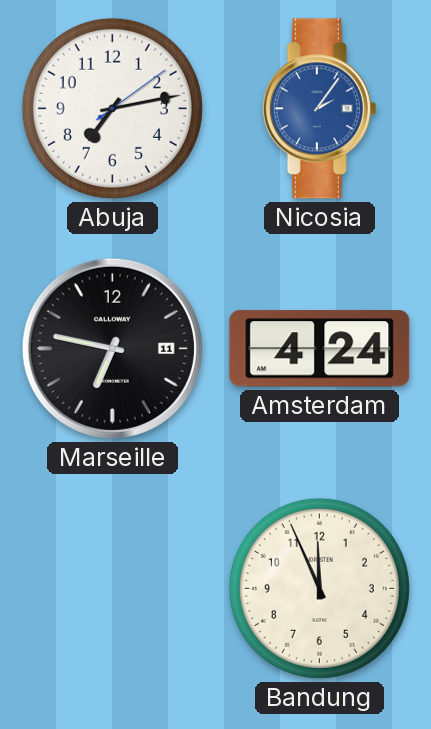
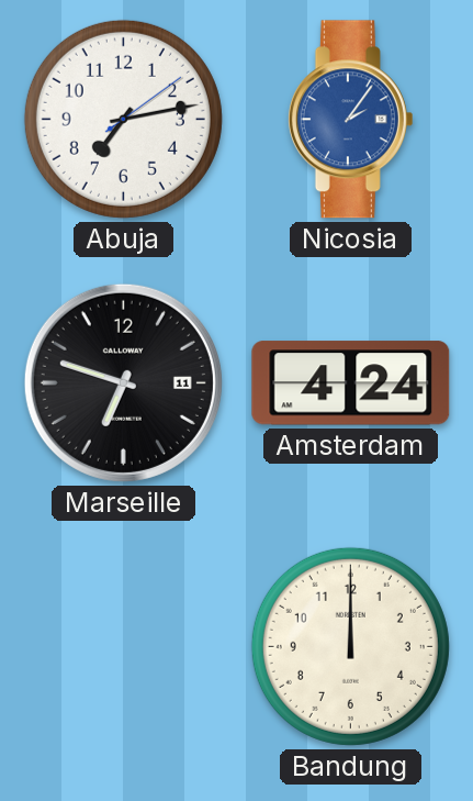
Marseille: 6:47 -> 6:48
Bandung: 11:56 -> 12:00
